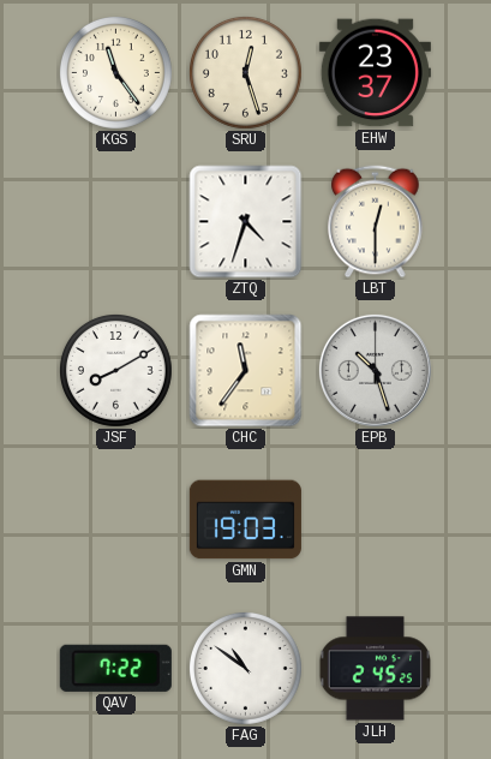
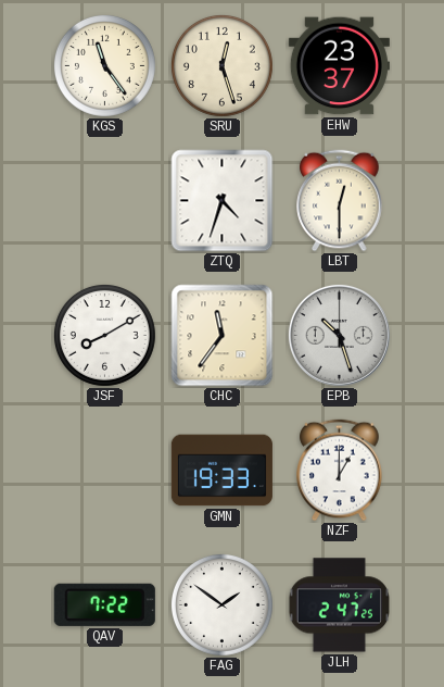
GMN: 19:03 -> 19:33
NZF: none -> 1:00
FAG: 10:51 -> 1:51
JLH: 2:45 -> 2:47
